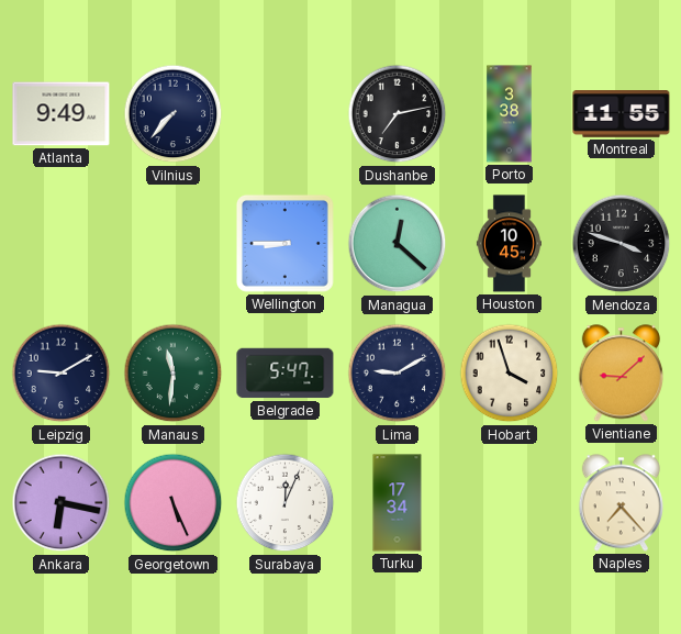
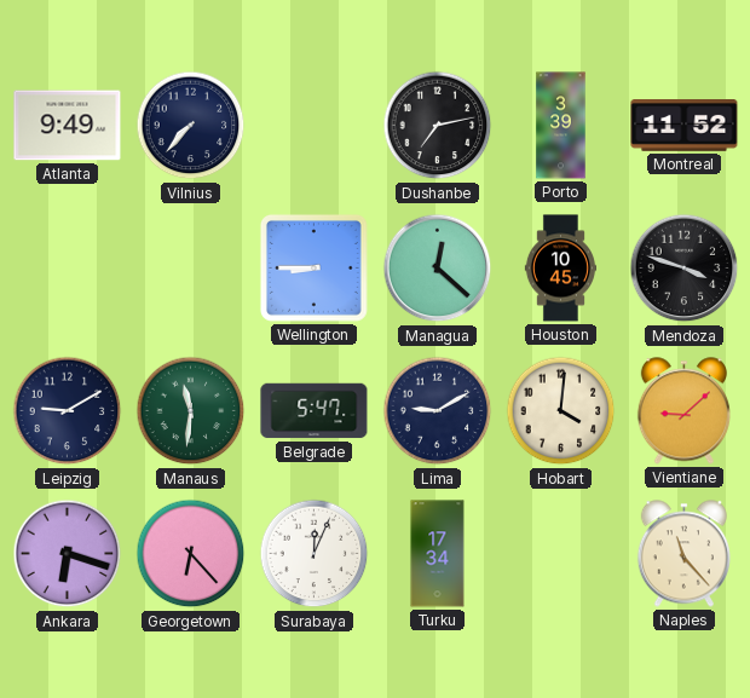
Porto: 3:38 -> 3:39
Montreal: 11:55 -> 11:52
Hobart: 3:57 -> 4:01
Ankara: 6:17 -> 6:18
Georgetown: 5:26 -> 6:23
Naples: 7:23 -> 11:23
